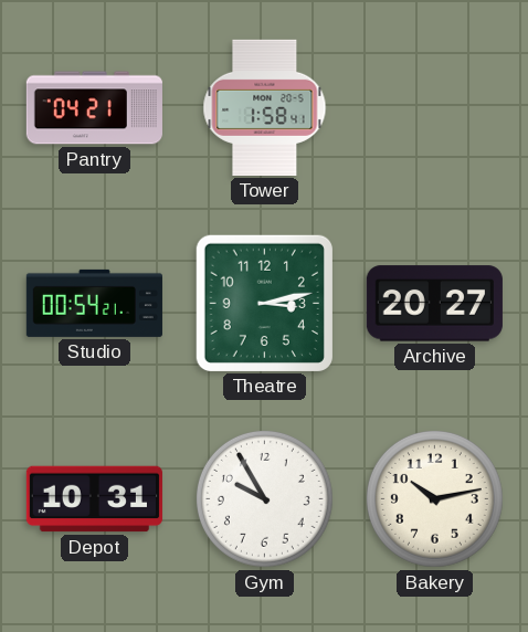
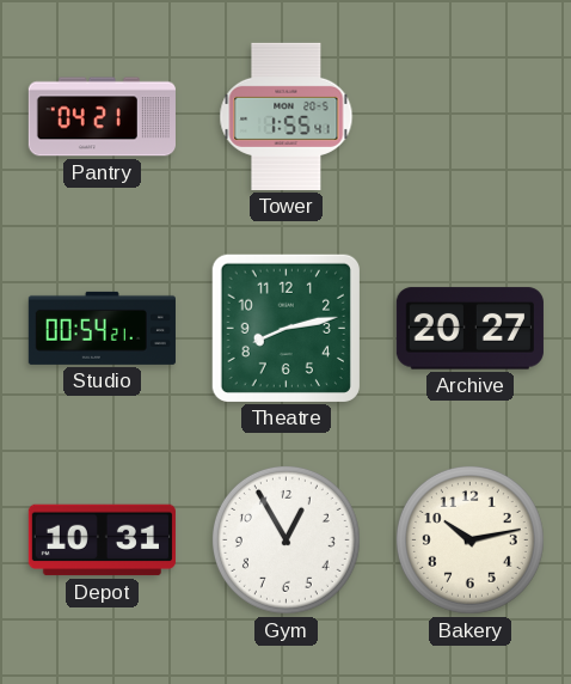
Tower: 1:58 -> 1:55
Theatre: 3:13 -> 8:13
Gym: 9:55 -> 12:55
